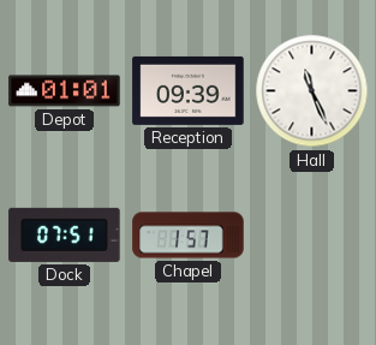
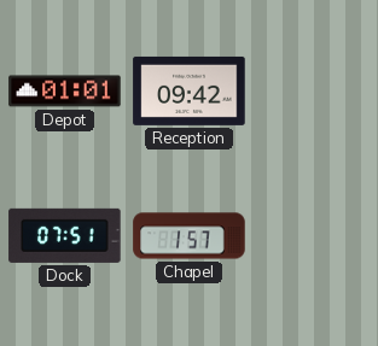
Reception: 09:39 -> 09:42
Hall: 11:26 -> none
